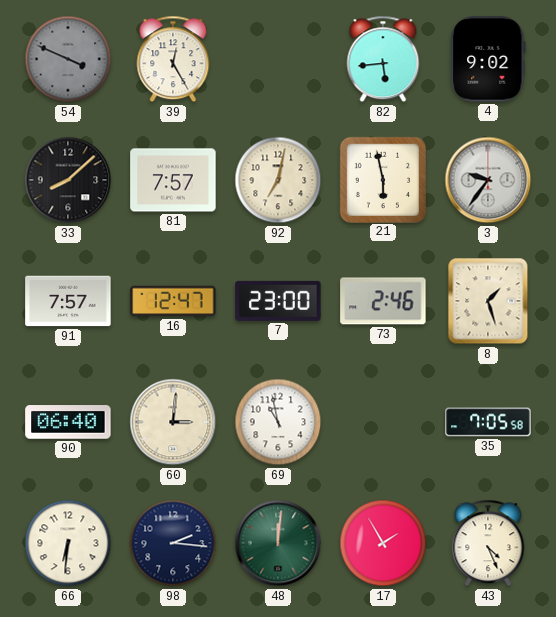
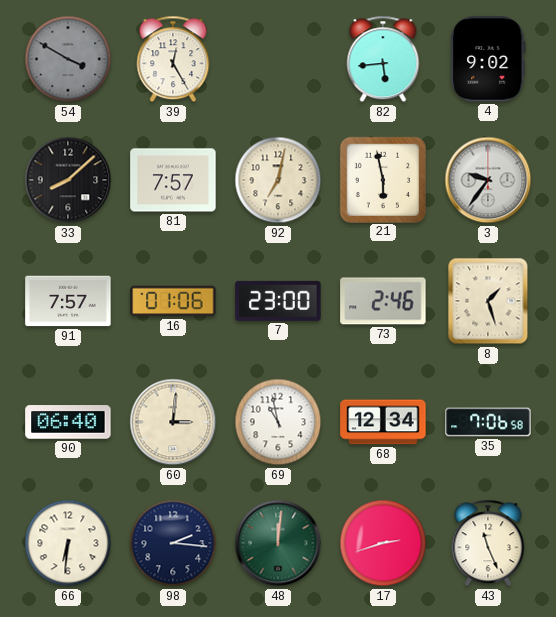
54: 3:49 -> 3:50
16: 12:47 -> 01:06
68: none -> 12:34
35: 7:05 -> 7:06
17: 1:55 -> 2:42
43: 4:26 -> 11:26
